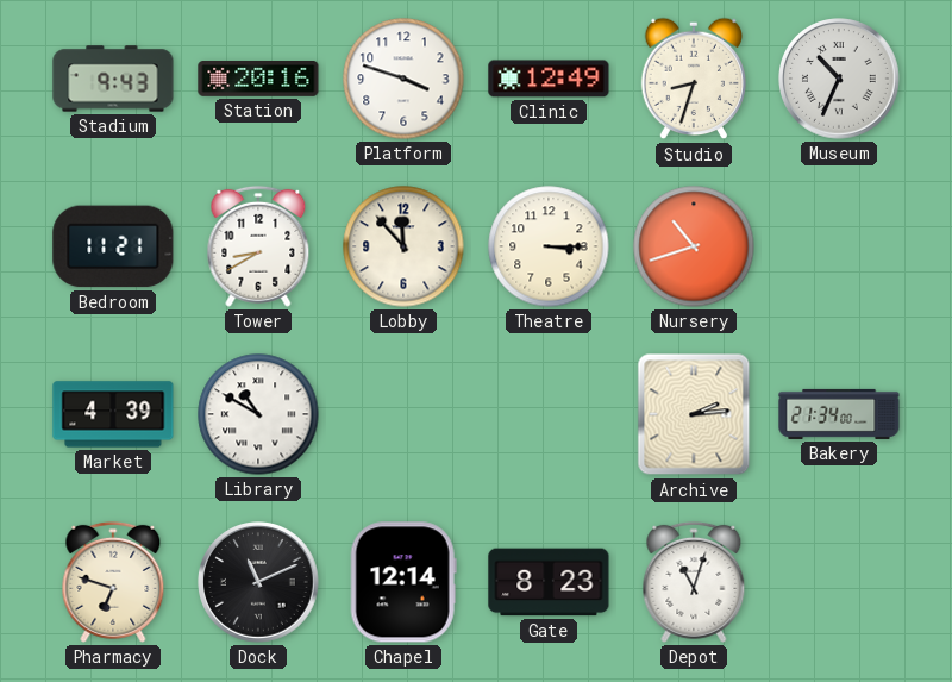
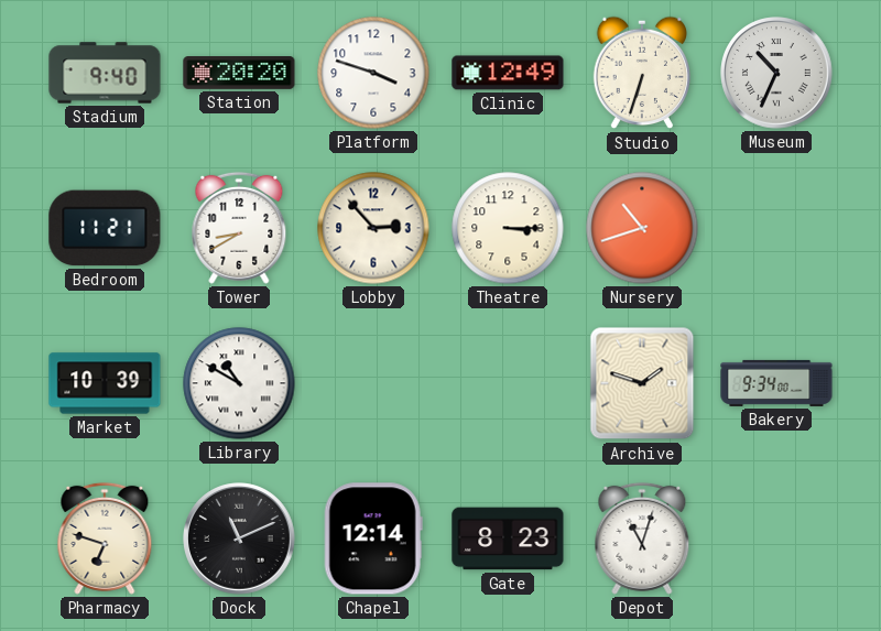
Stadium: 9:43 -> 9:40
Station: 20:16 -> 20:20
Studio: 8:33 -> 6:33
Lobby: 11:53 -> 2:53
Market: 4:39 -> 10:39
Archive: 2:14 -> 1:48
Bakery: 21:34 -> 9:34
